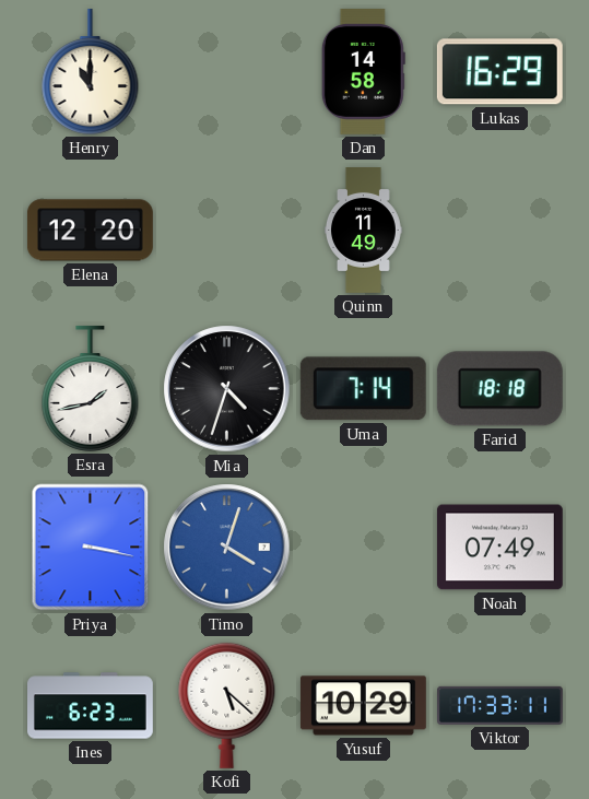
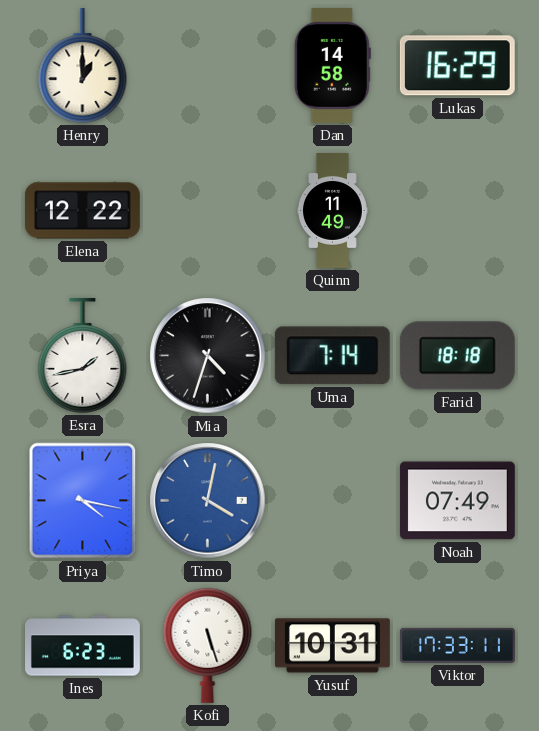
Henry: 11:00 -> 1:00
Elena: 12:20 -> 12:22
Priya: 3:17 -> 4:17
Timo: 4:03 -> 4:02
Kofi: 5:22 -> 5:27
Yusuf: 10:29 -> 10:31
